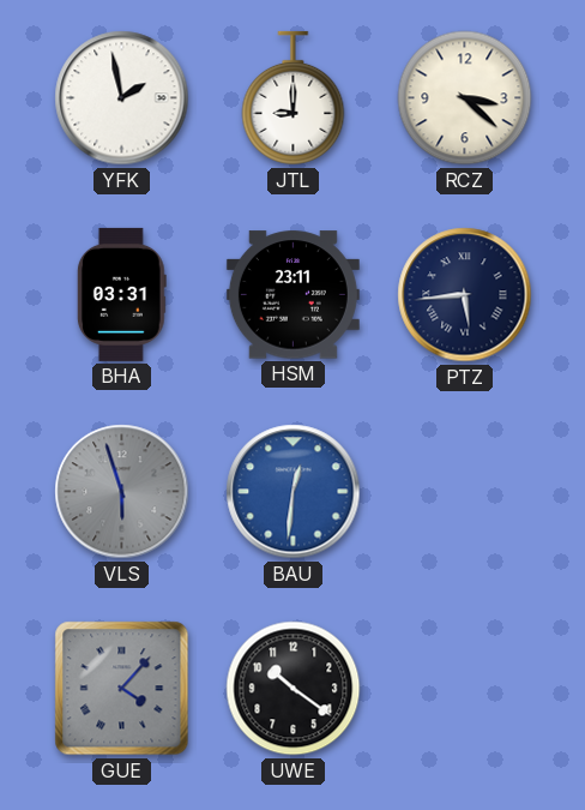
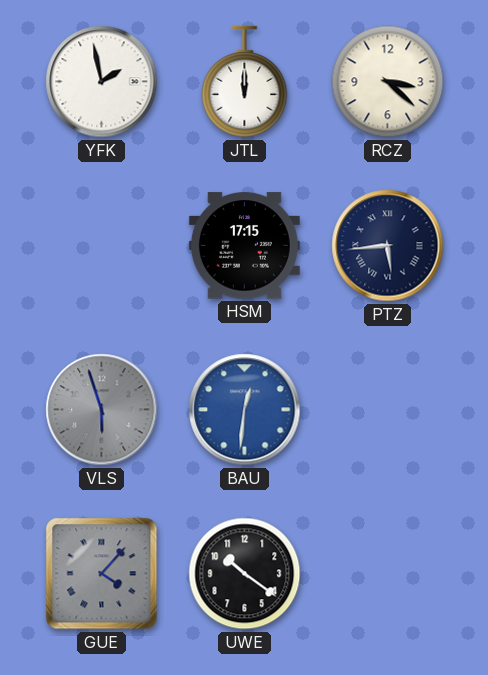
JTL: 9:00 -> 12:00
BHA: 03:31 -> none
HSM: 23:11 -> 17:15
